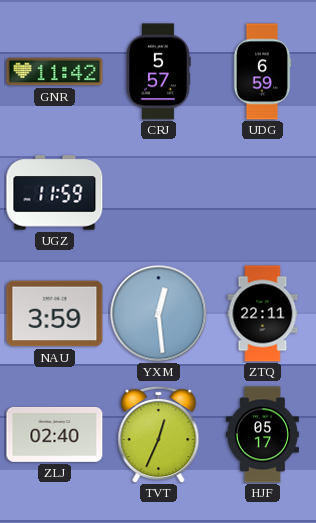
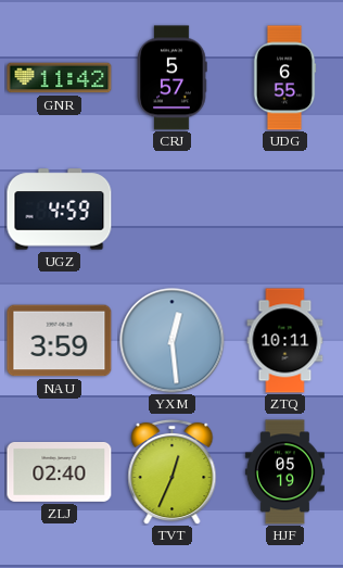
UDG: 6:59 -> 6:55
UGZ: 11:59 -> 4:59
ZTQ: 22:11 -> 10:11
HJF: 05:17 -> 05:19
